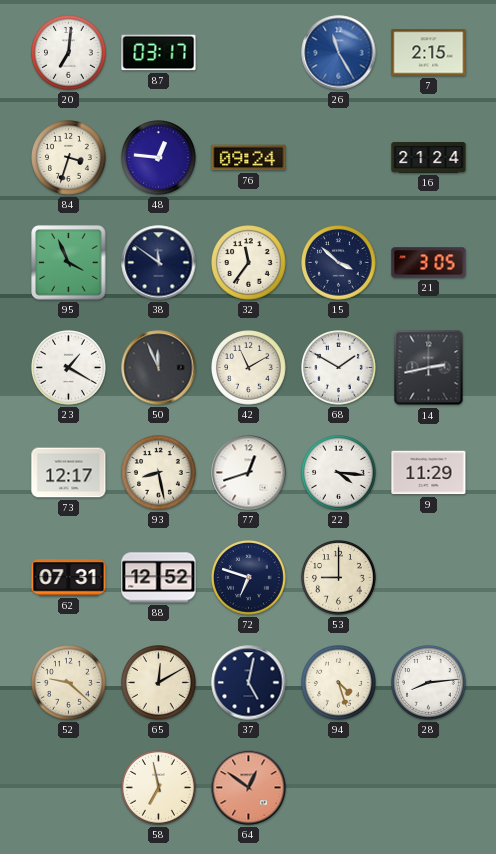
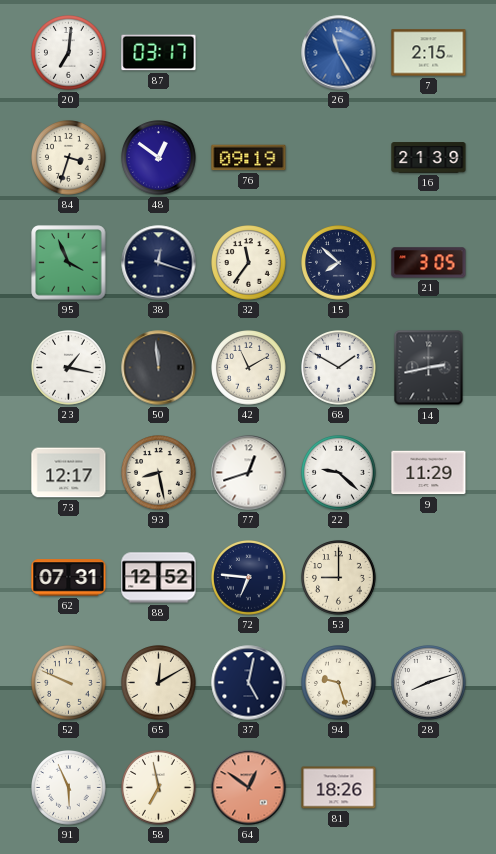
48: 12:46 -> 12:51
76: 09:24 -> 09:19
16: 21:24 -> 21:39
38: 11:51 -> 12:18
15: 3:52 -> 7:52
23: 1:20 -> 1:17
50: 11:56 -> 11:59
22: 4:16 -> 9:22
72: 6:48 -> 6:46
52: 9:22 -> 9:49
94: 4:27 -> 9:27
28: 8:14 -> 8:12
91: none -> 5:56
81: none -> 18:26
